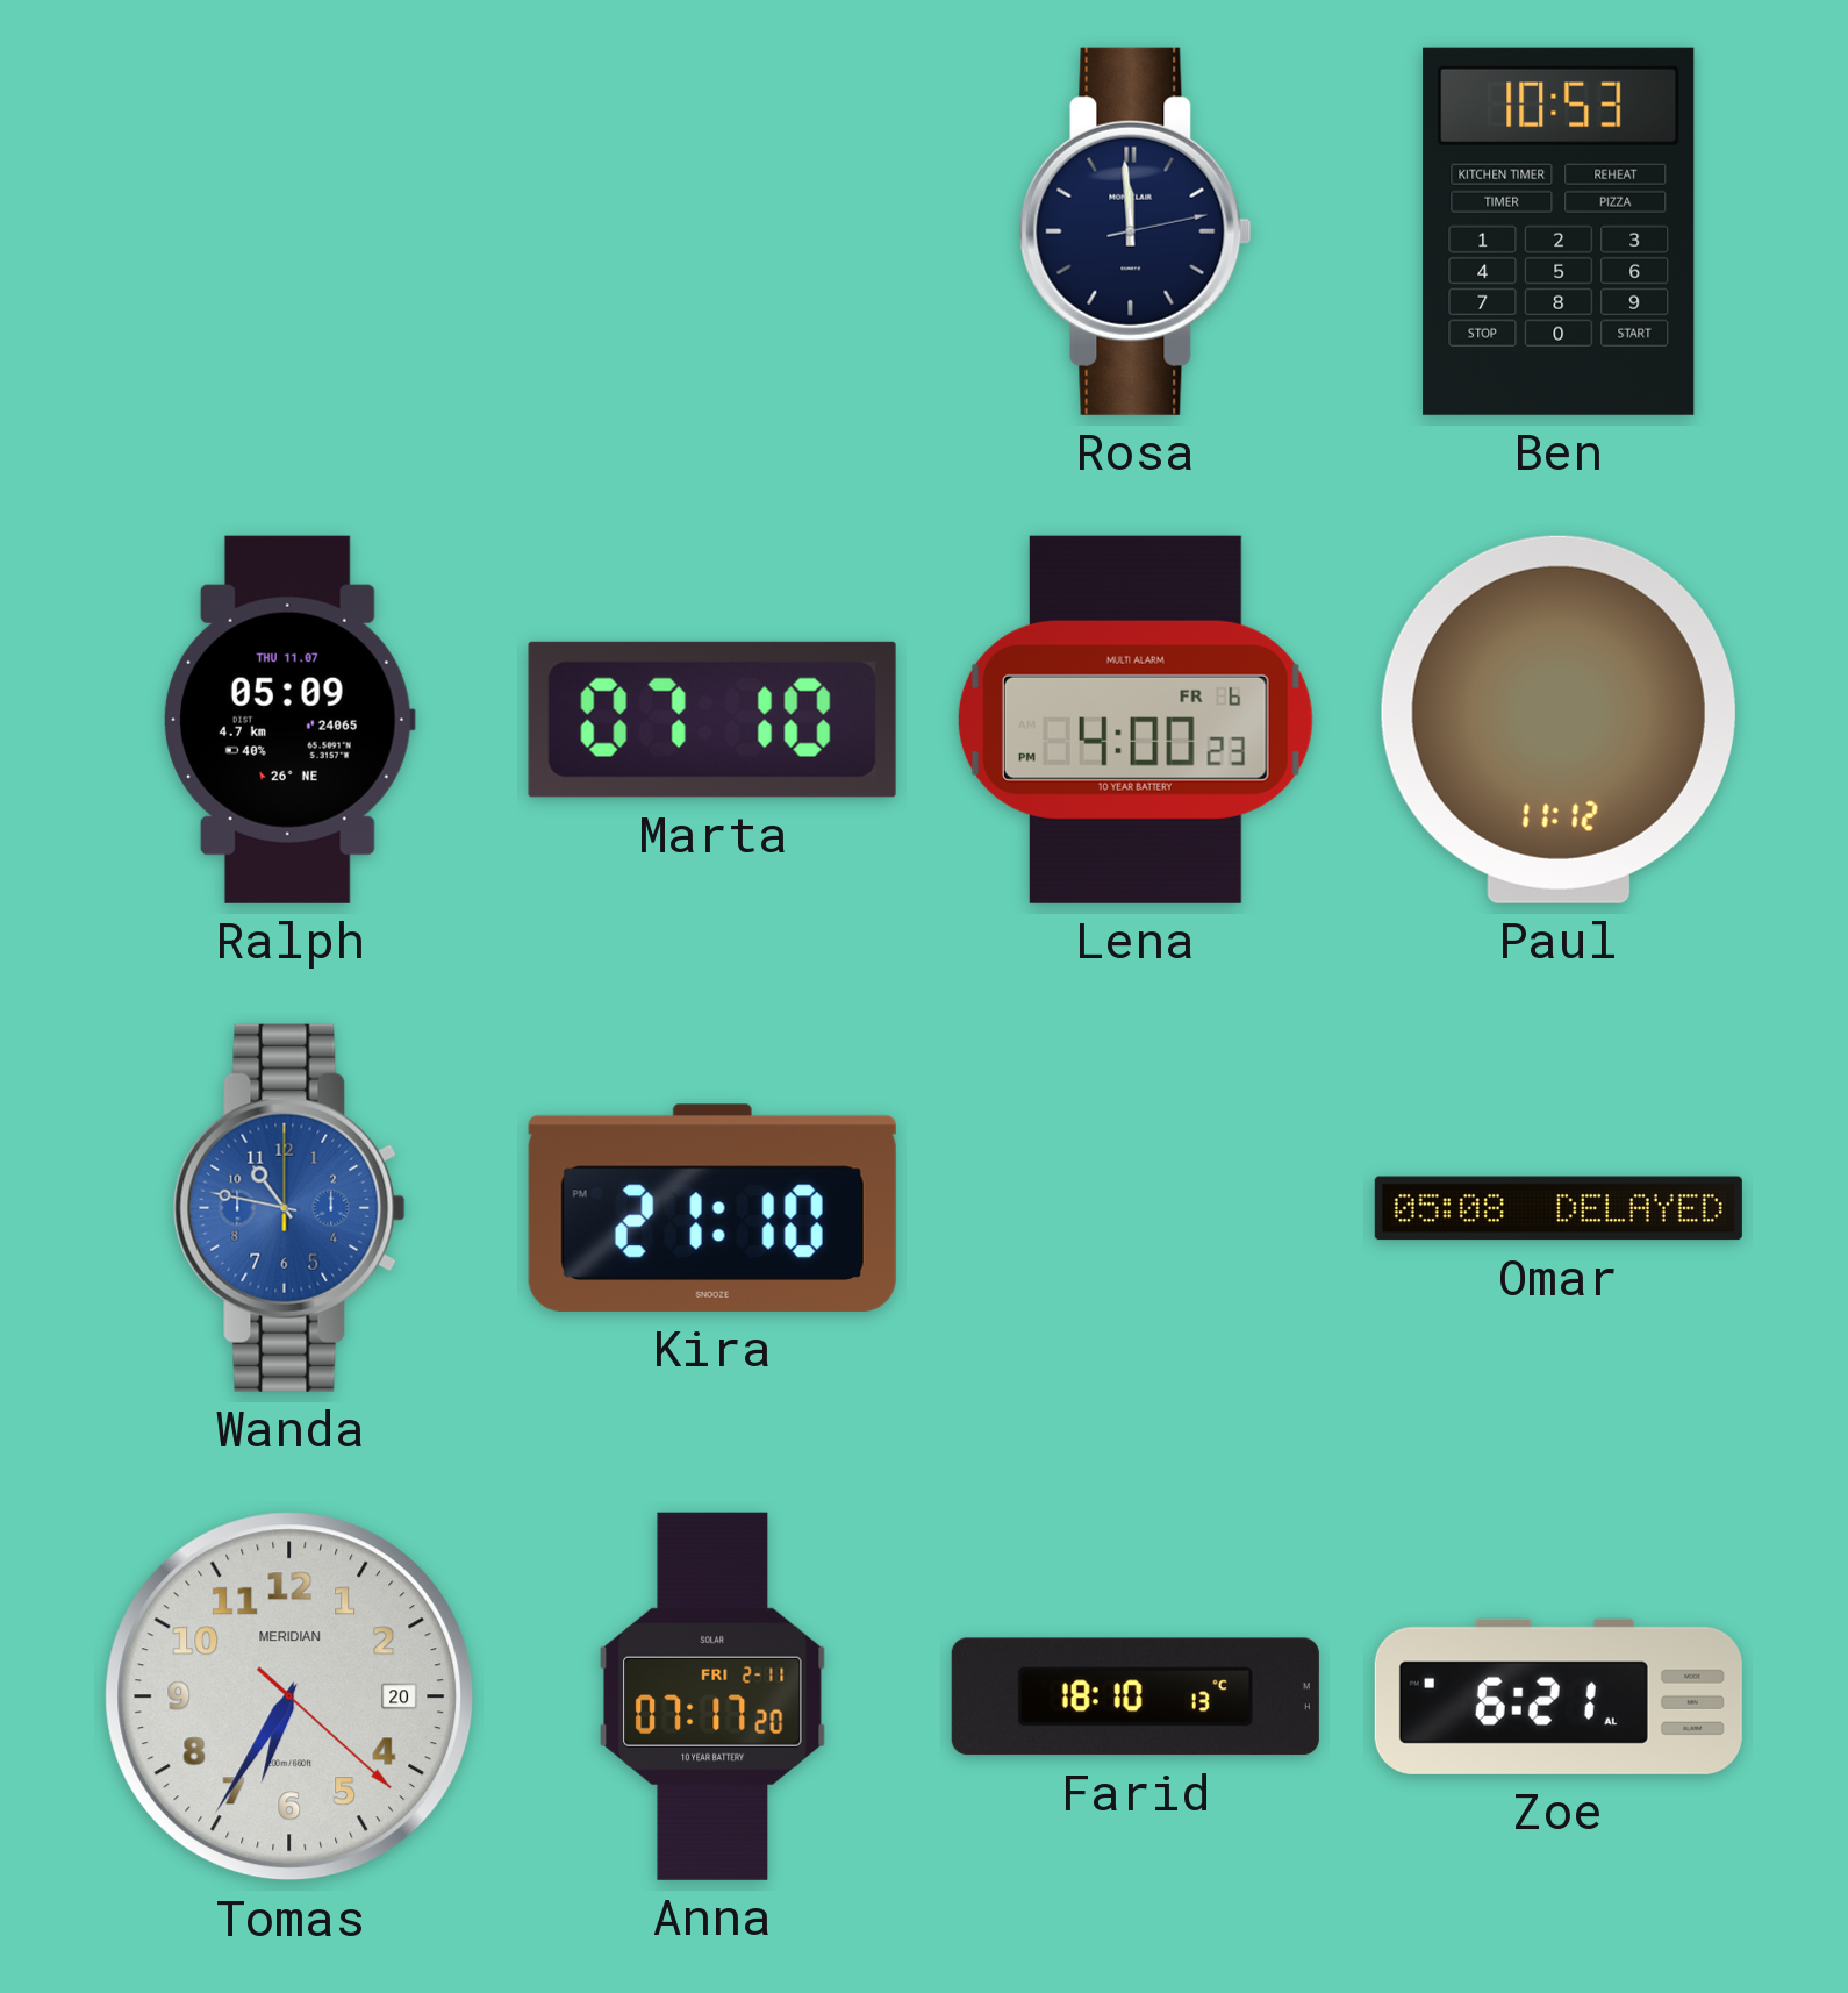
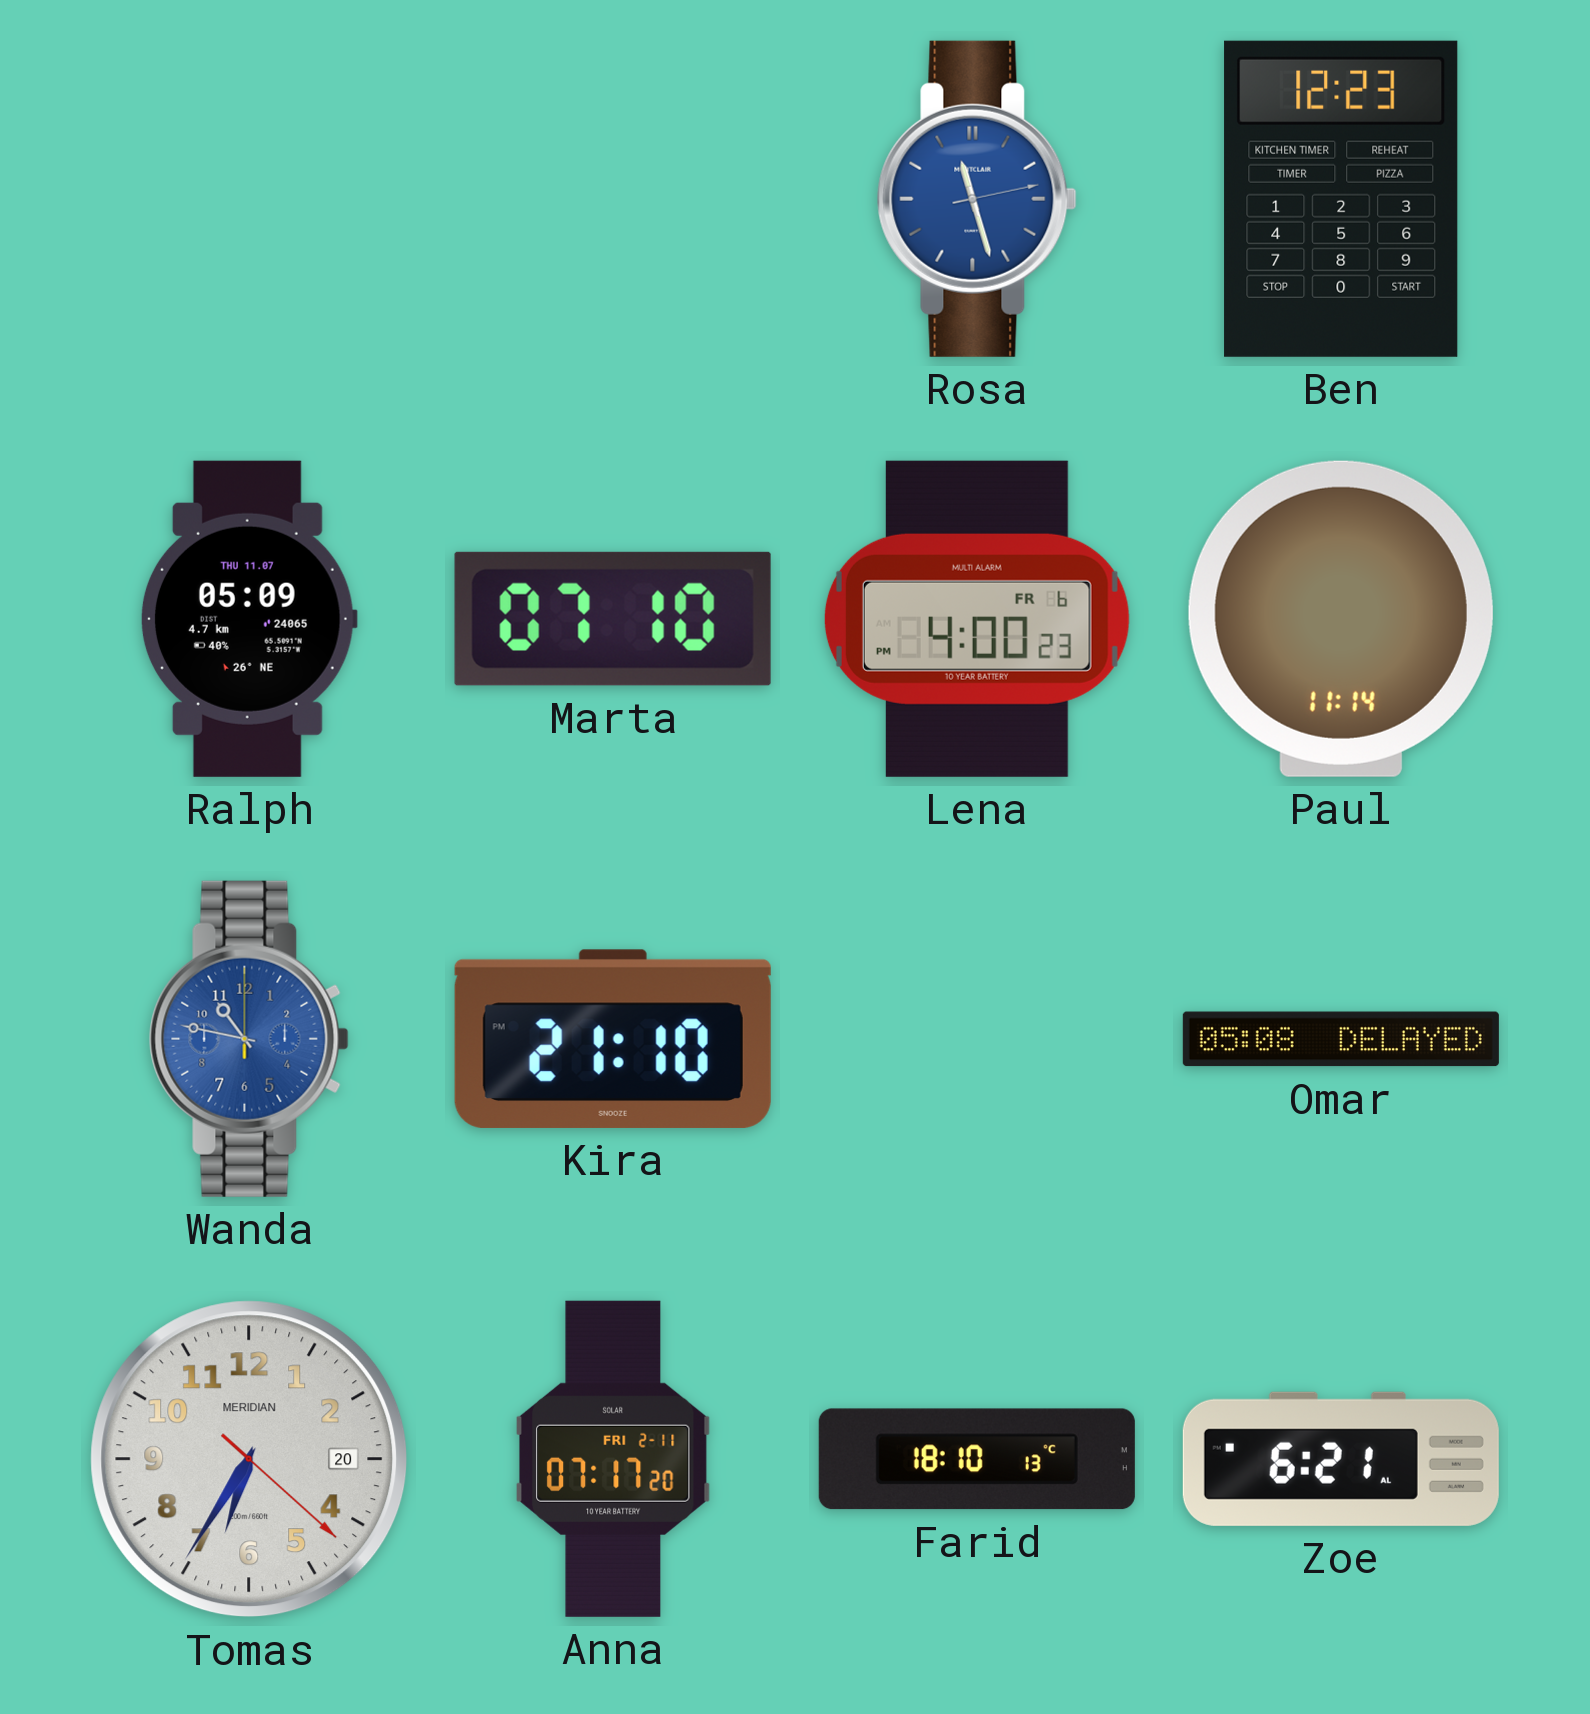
Rosa: 11:59 -> 11:27
Rosa dial: navy -> blue
Ben: 10:53 -> 12:23
Paul: 11:12 -> 11:14
